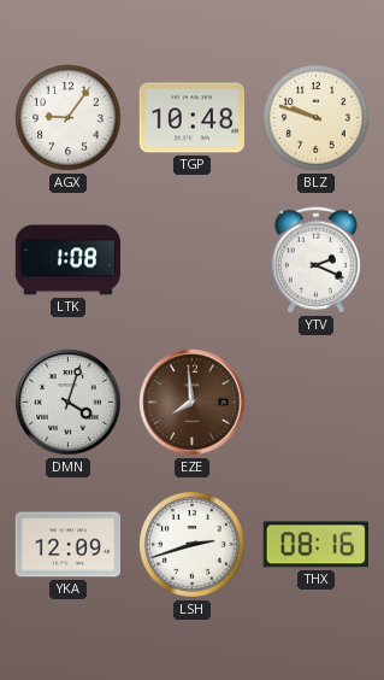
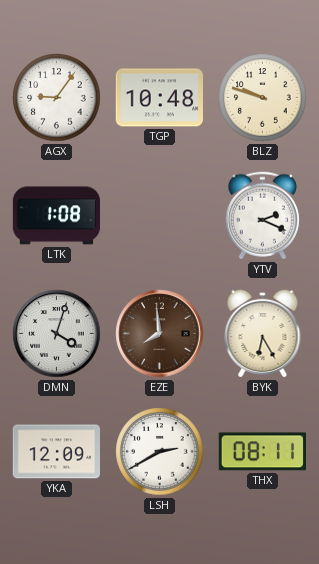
BYK: none -> 6:25
LSH: 2:42 -> 2:40
THX: 08:16 -> 08:11
